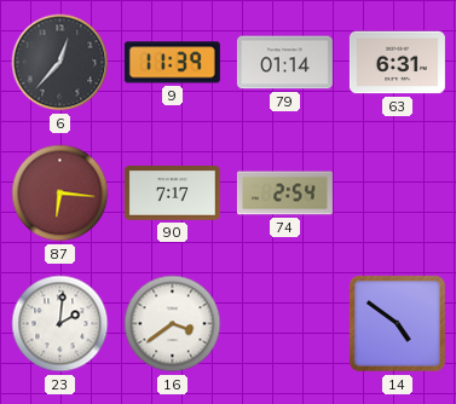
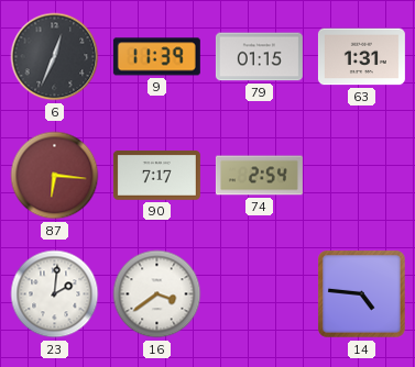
6: 12:37 -> 12:34
79: 01:14 -> 01:15
63: 6:31 -> 1:31
14: 4:51 -> 4:46
